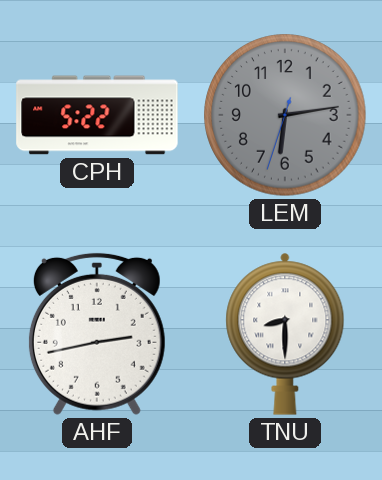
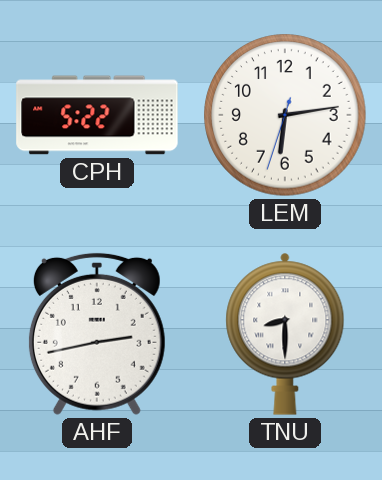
LEM dial: grey -> white
